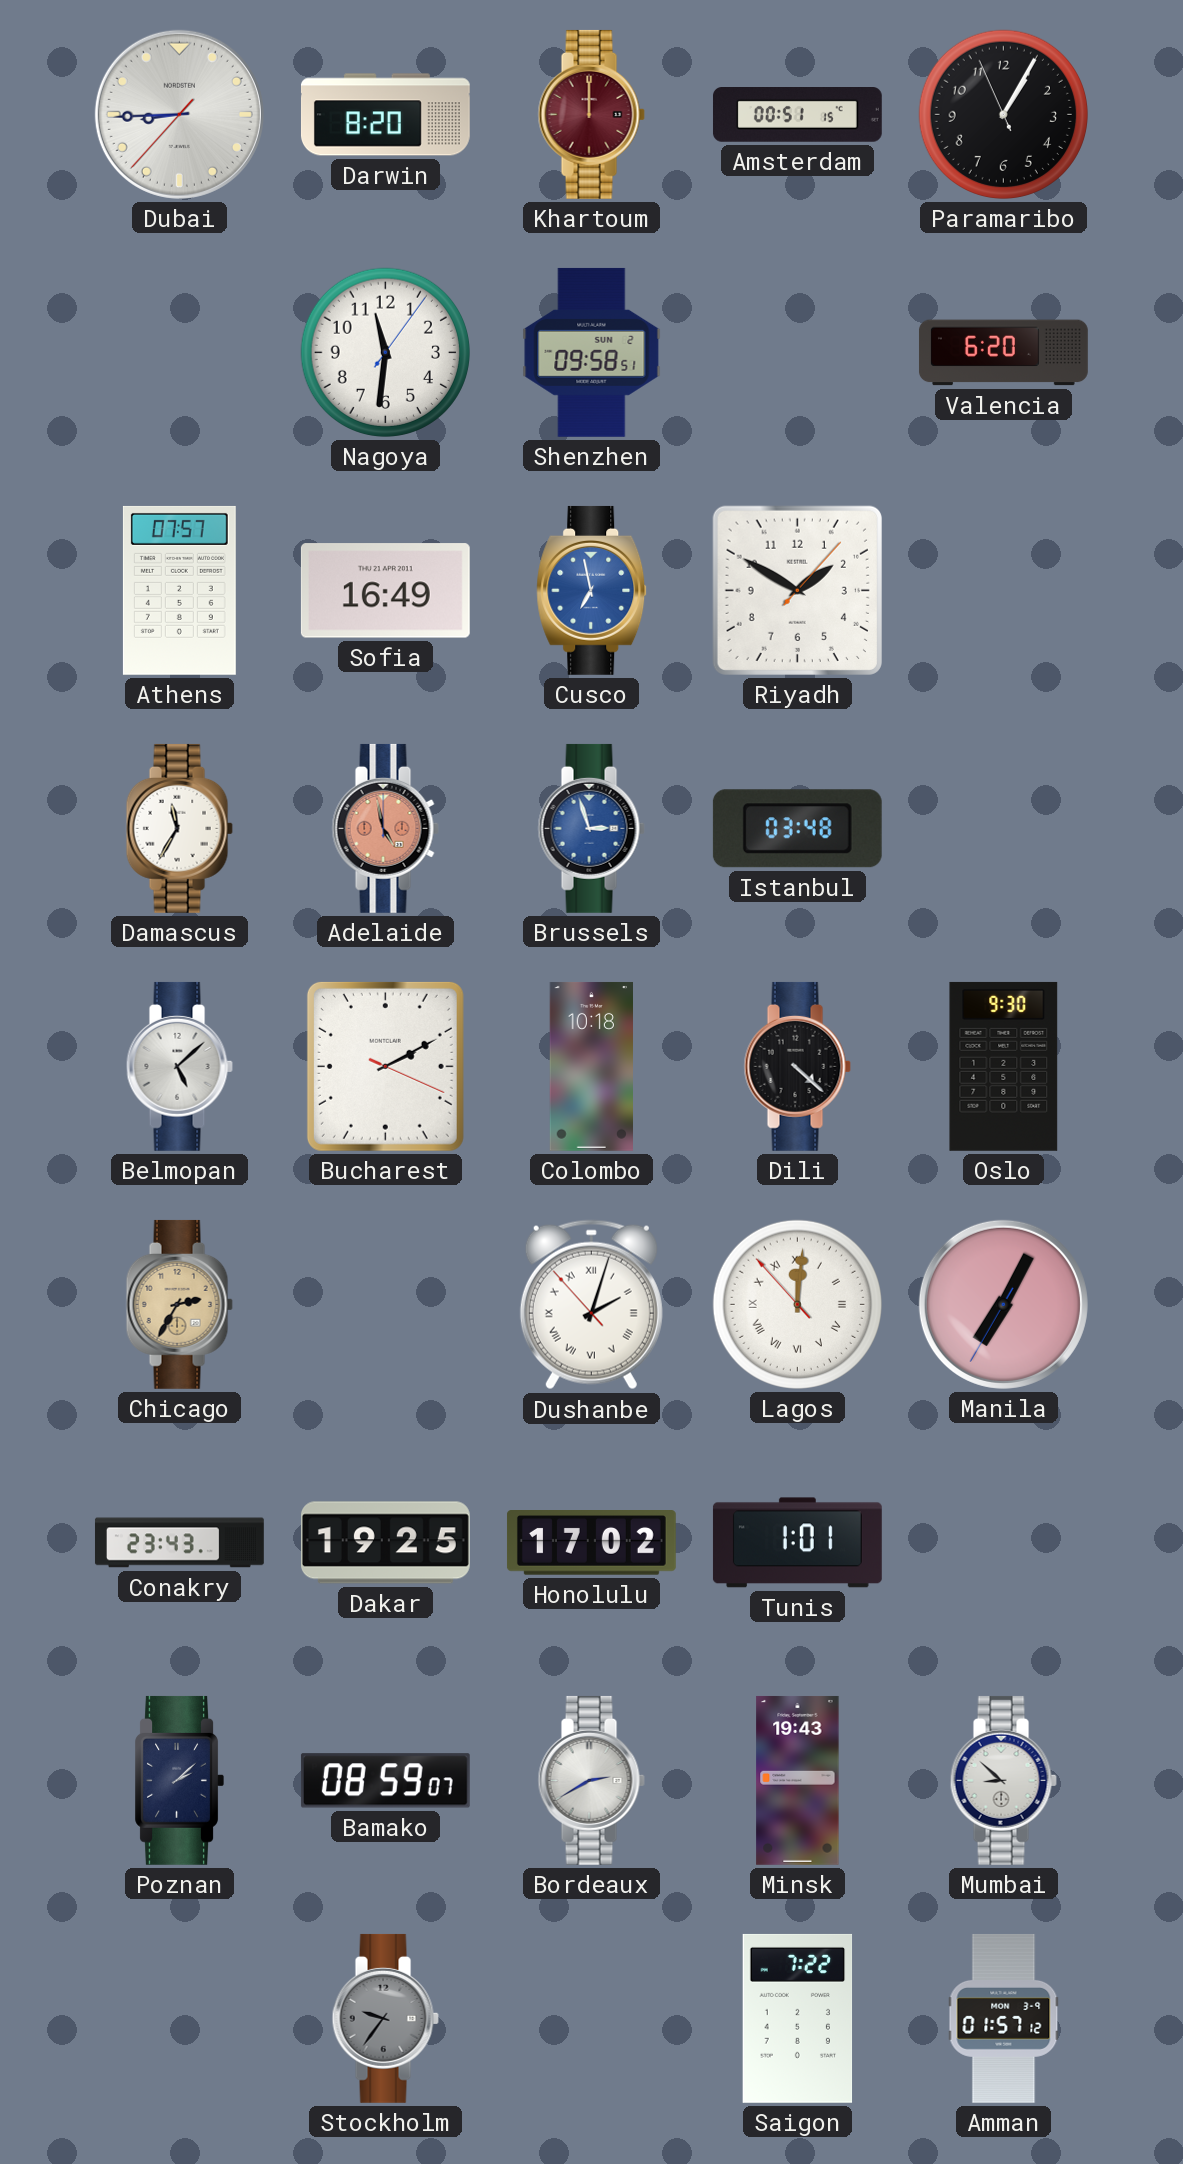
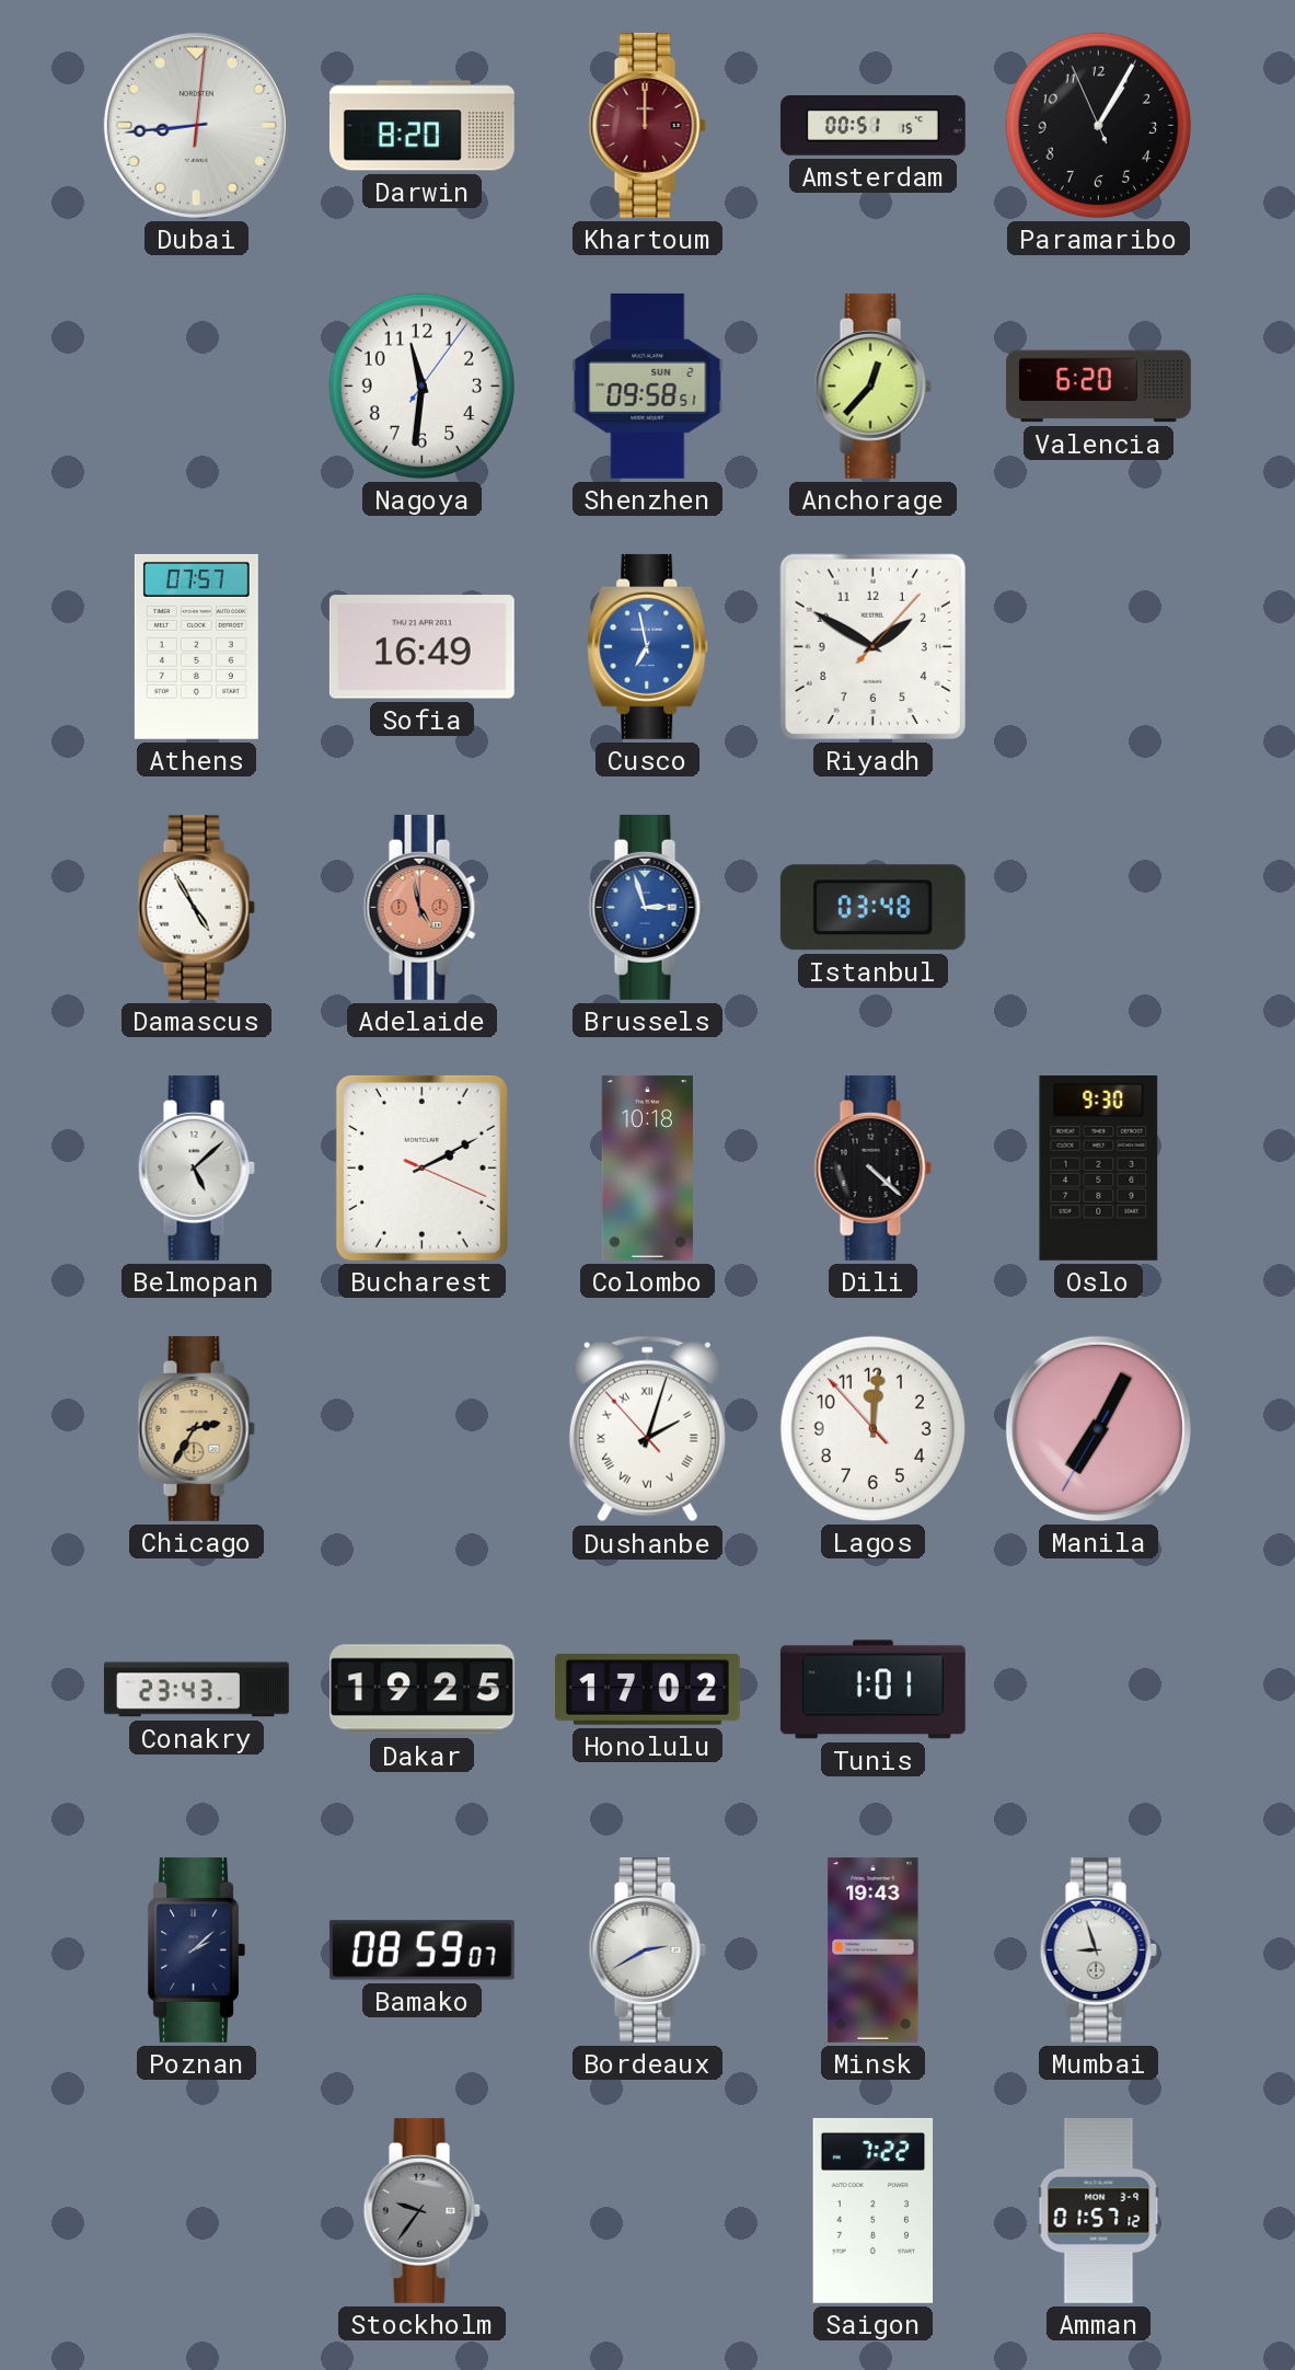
Dubai: 8:44:37 -> 8:44:01
Anchorage: none -> 12:37
Damascus: 11:35 -> 4:55
Lagos numerals: Roman -> Arabic
Mumbai: 8:52 -> 8:57
